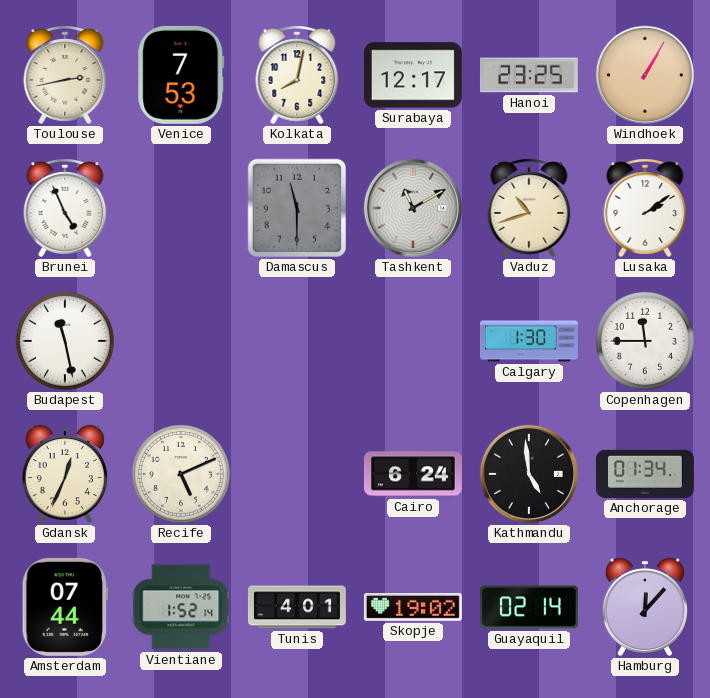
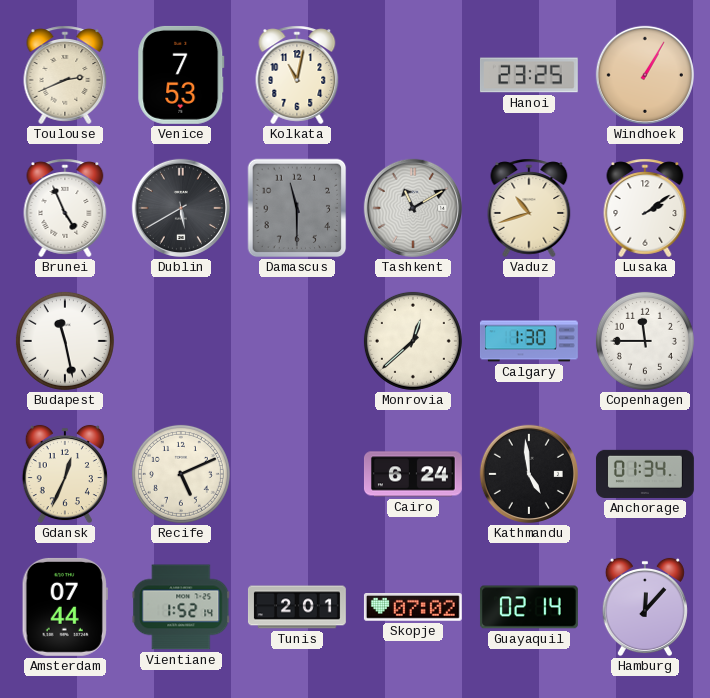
Toulouse: 2:43 -> 2:41
Kolkata: 8:02 -> 11:02
Surabaya: 12:17 -> none
Dublin: none -> 5:40
Monrovia: none -> 12:38
Tunis: 4:01 -> 2:01
Skopje: 19:02 -> 07:02
